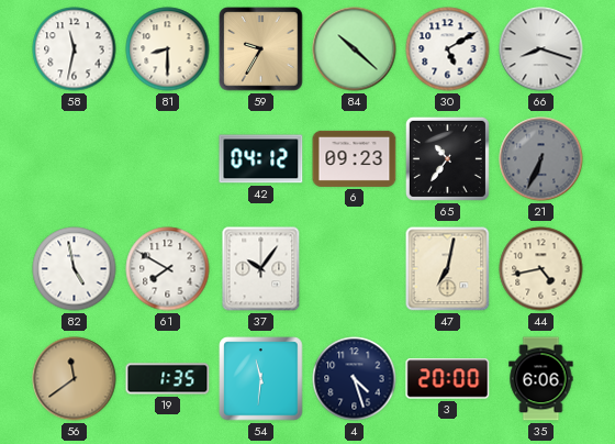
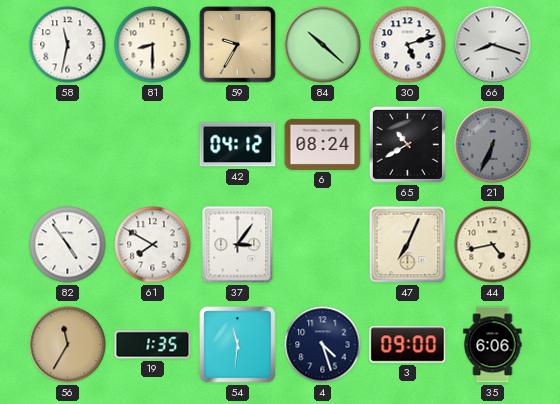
30: 5:10 -> 5:12
6: 09:23 -> 08:24
65: 10:36 -> 10:40
82: 4:58 -> 4:54
37: 10:06 -> 3:06
47: 7:02 -> 7:04
56: 11:39 -> 11:35
3: 20:00 -> 09:00
